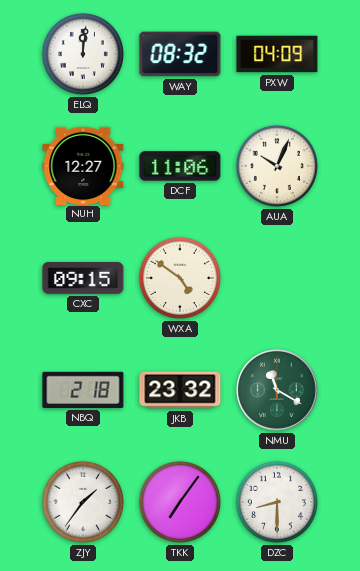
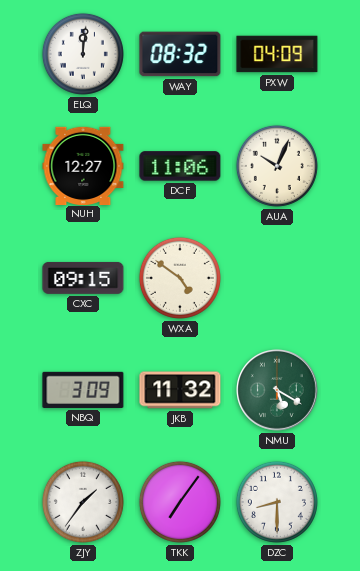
NBQ: 2:18 -> 3:09
JKB: 23:32 -> 11:32
NMU: 11:20 -> 5:20
